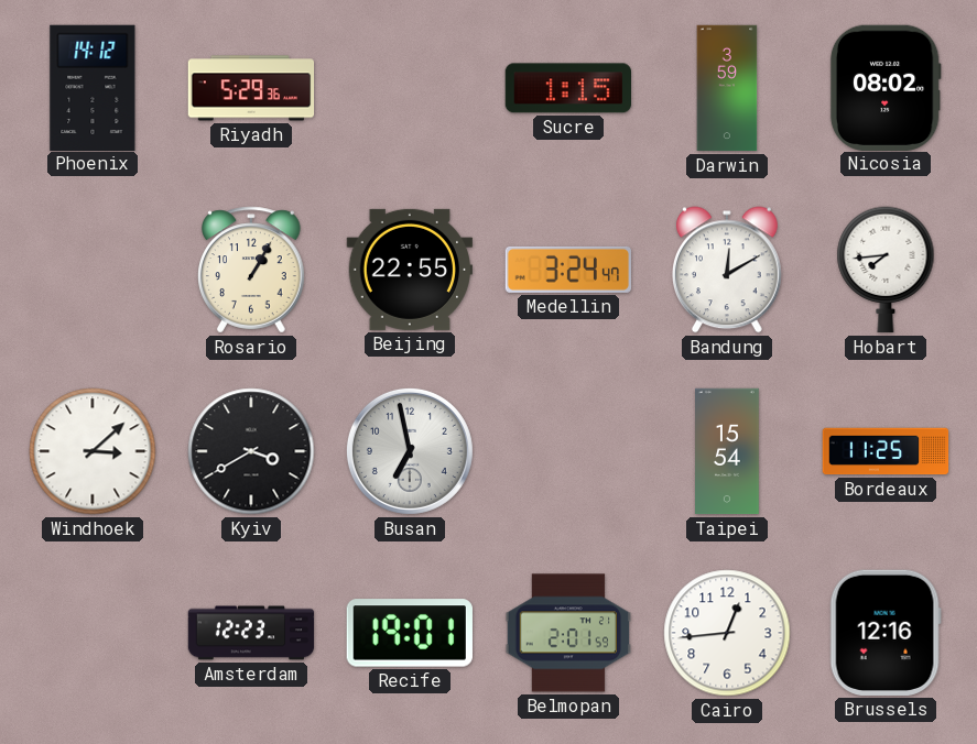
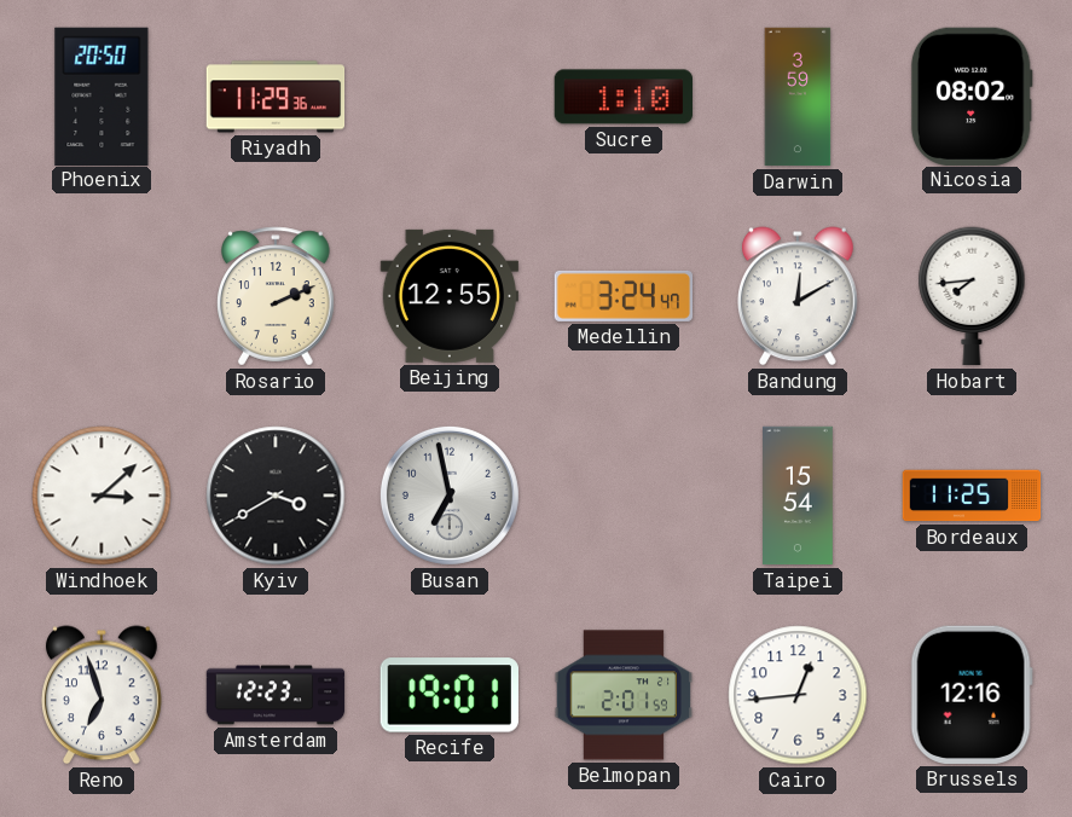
Phoenix: 14:12 -> 20:50
Riyadh: 5:29 -> 11:29
Sucre: 1:15 -> 1:10
Rosario: 1:05 -> 2:11
Beijing: 22:55 -> 12:55
Reno: none -> 6:57
